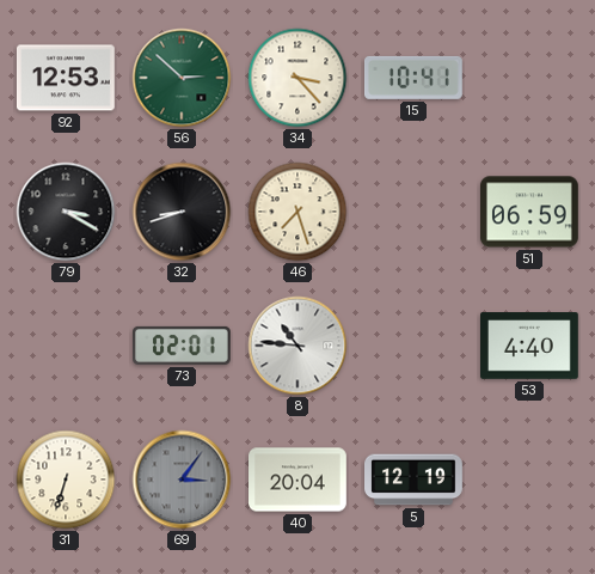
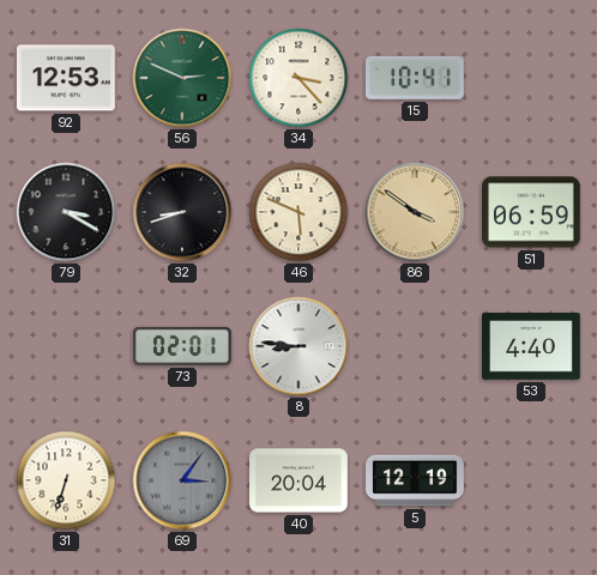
56: 2:52 -> 2:49
46: 7:27 -> 5:49
86: none -> 3:51
8: 10:46 -> 8:46
